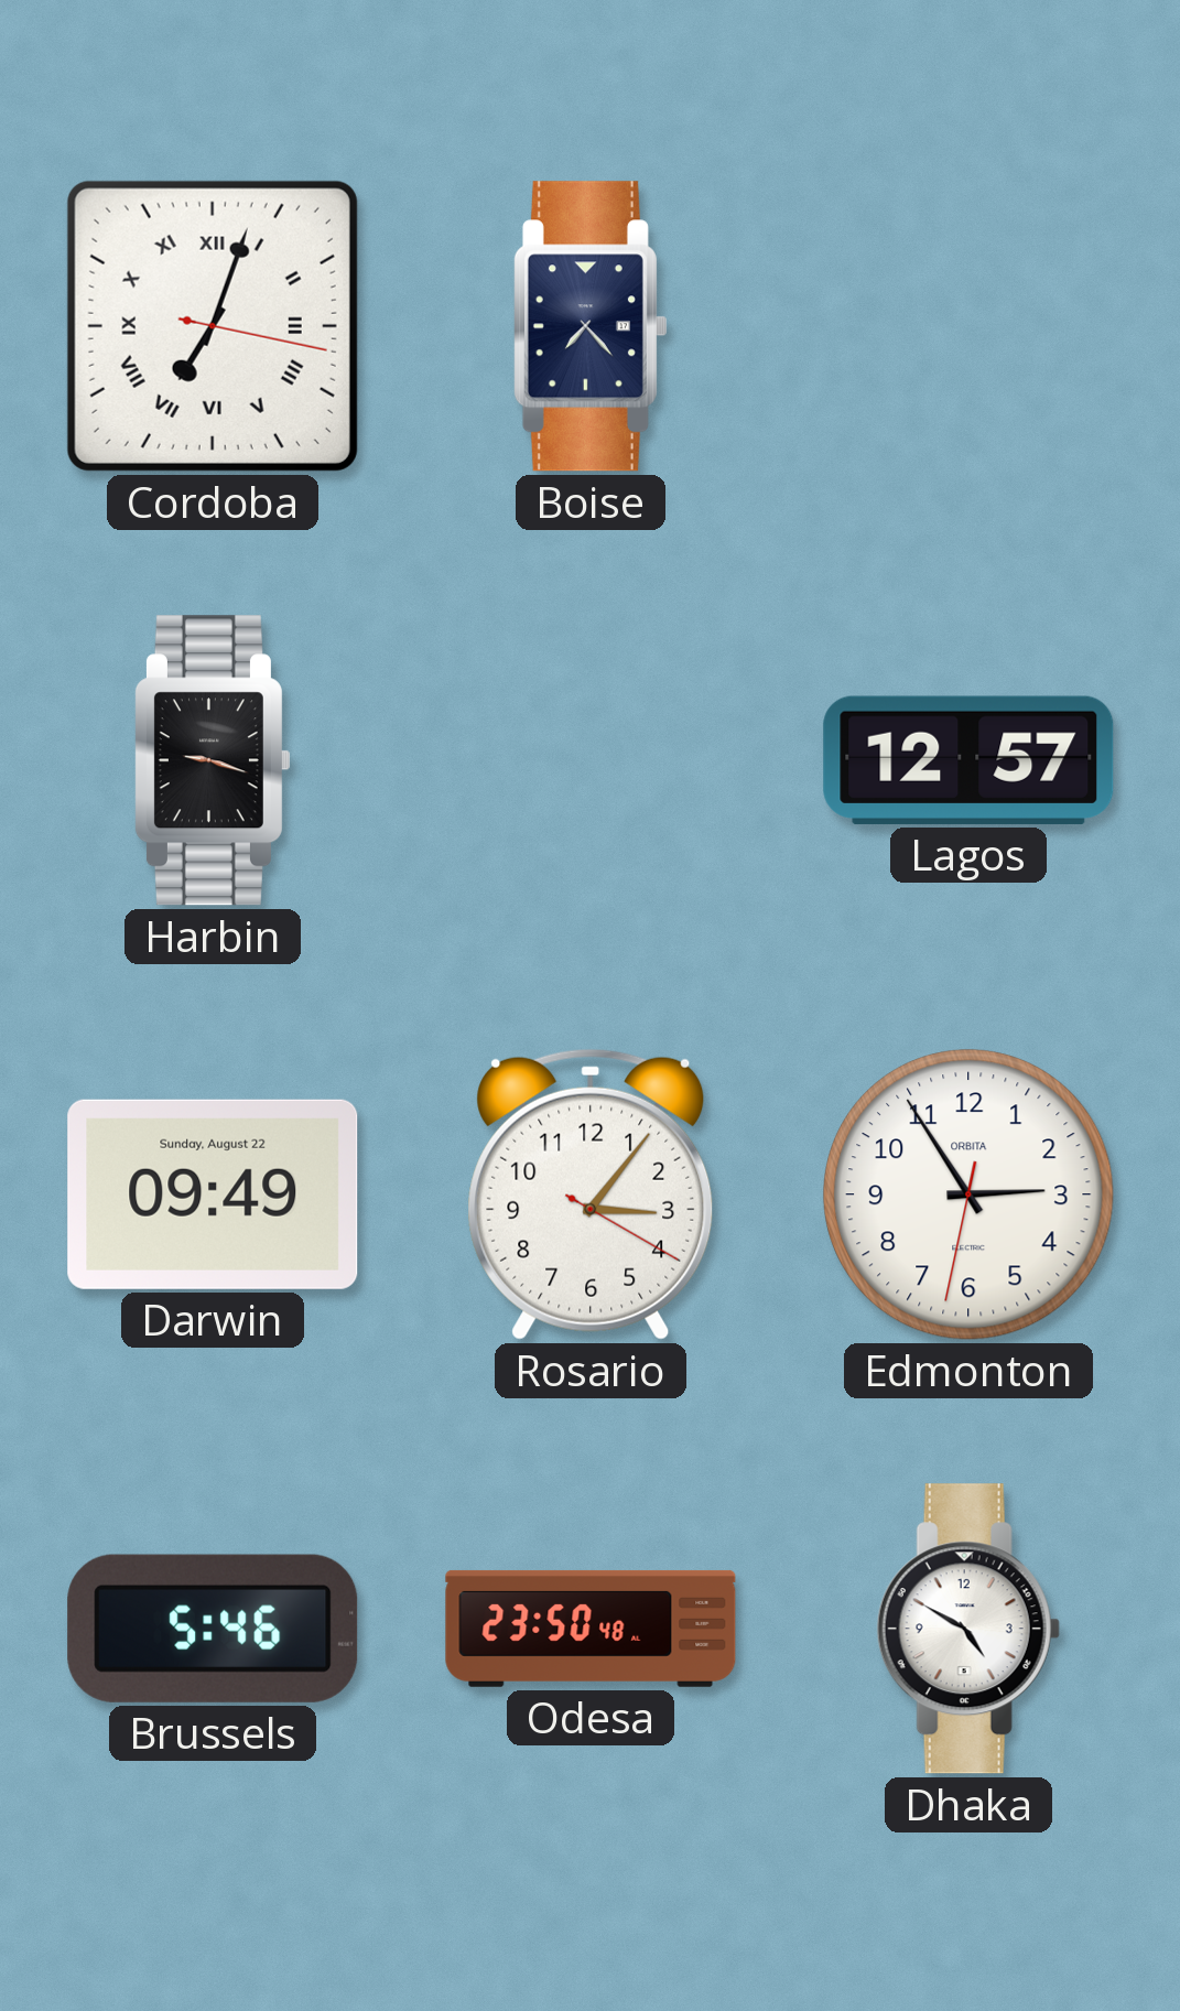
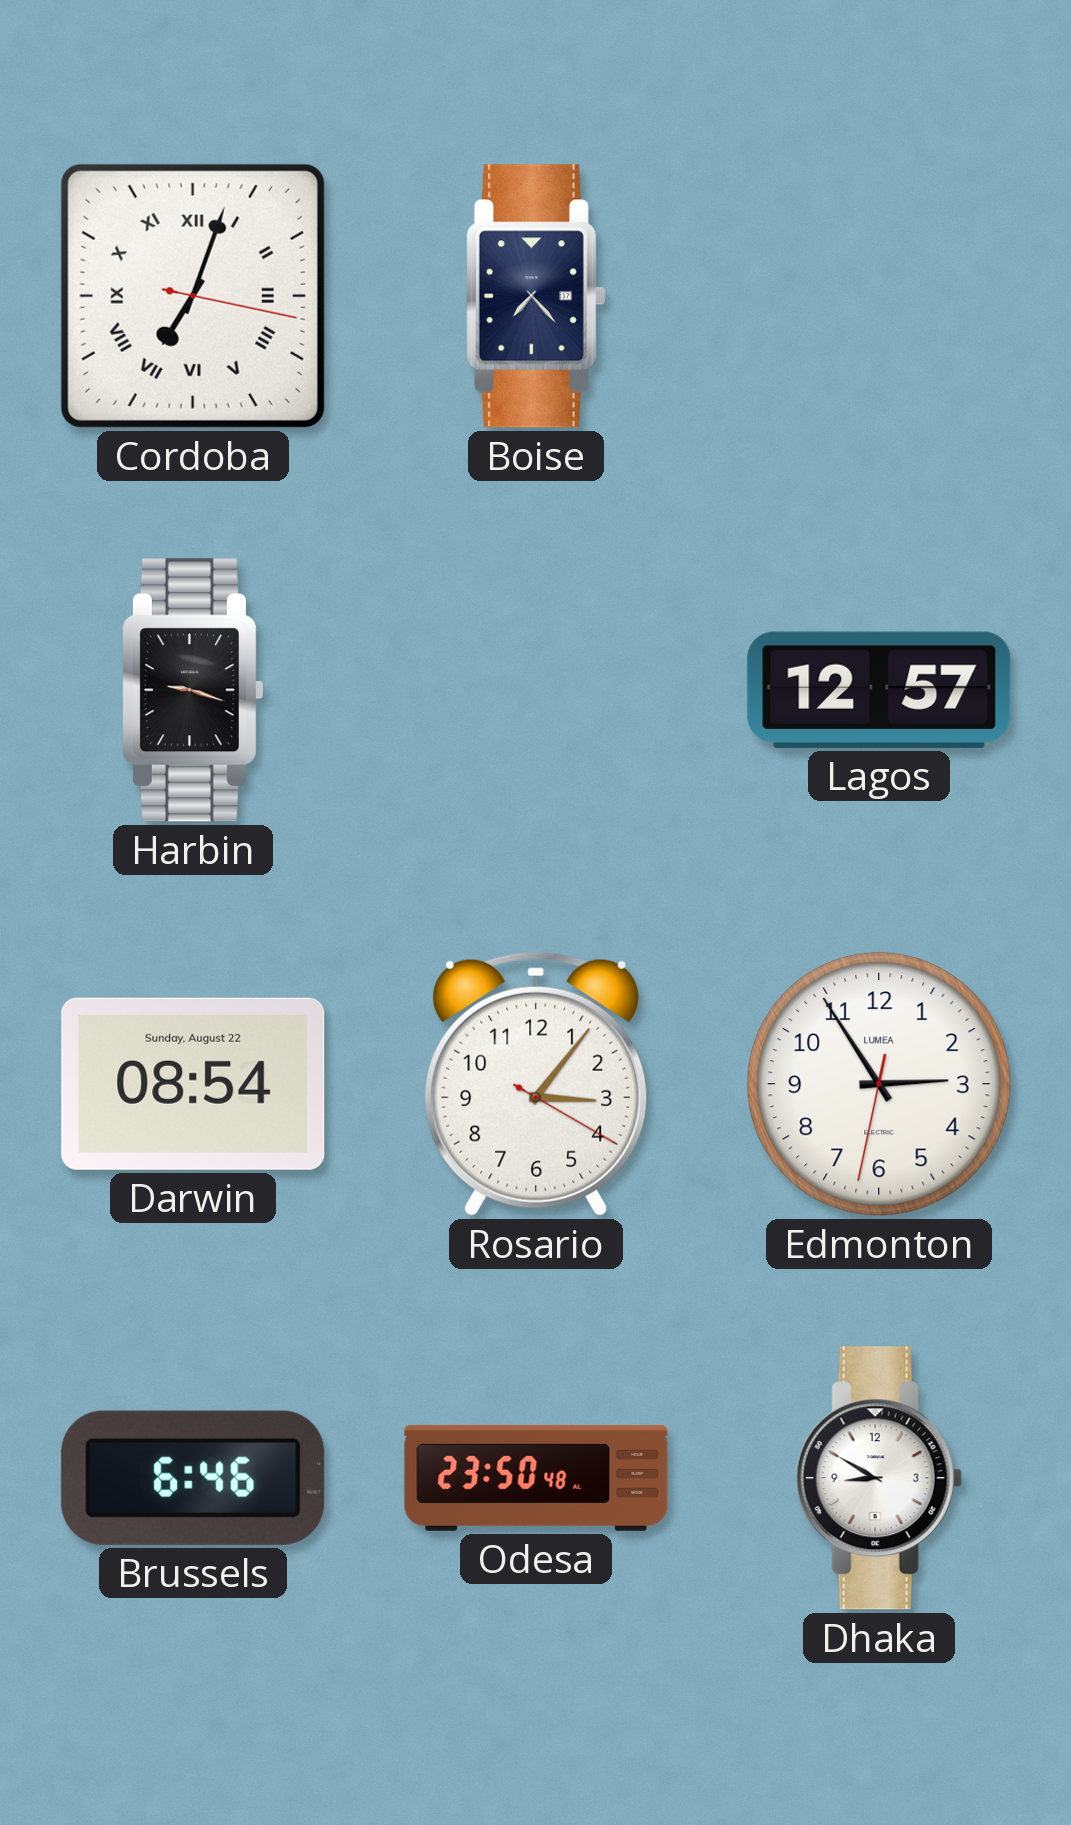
Darwin: 09:49 -> 08:54
Edmonton brand: ORBITA -> LUMEA
Brussels: 5:46 -> 6:46
Dhaka: 4:50 -> 8:50
